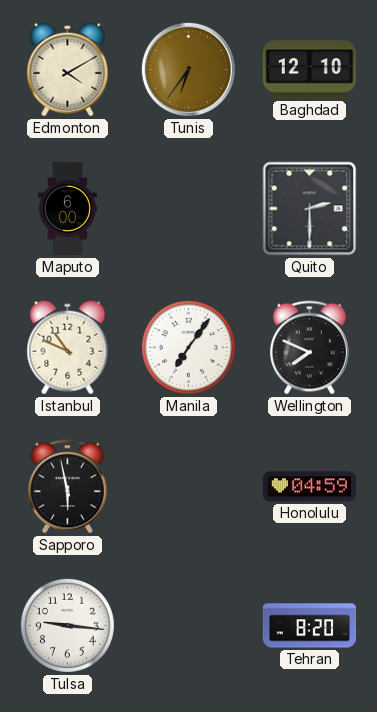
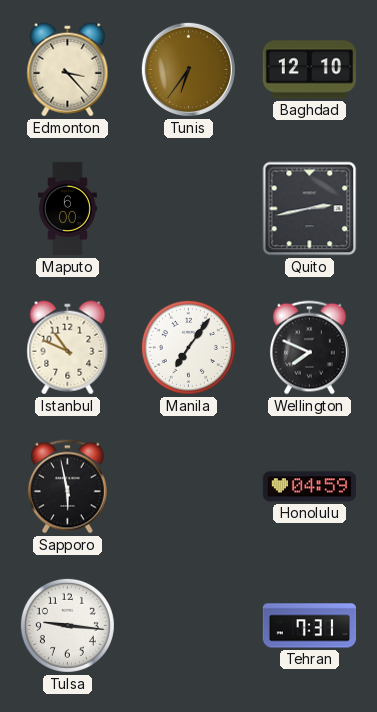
Edmonton: 4:10 -> 3:23
Quito: 2:30 -> 2:43
Tehran: 8:20 -> 7:31
